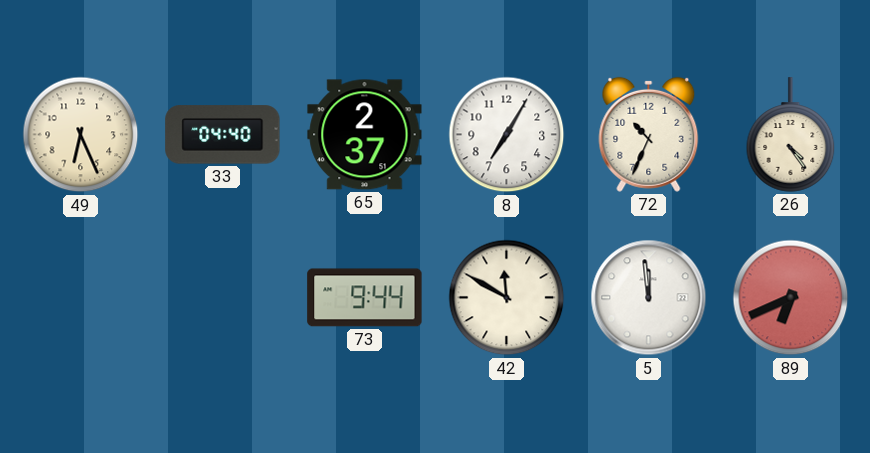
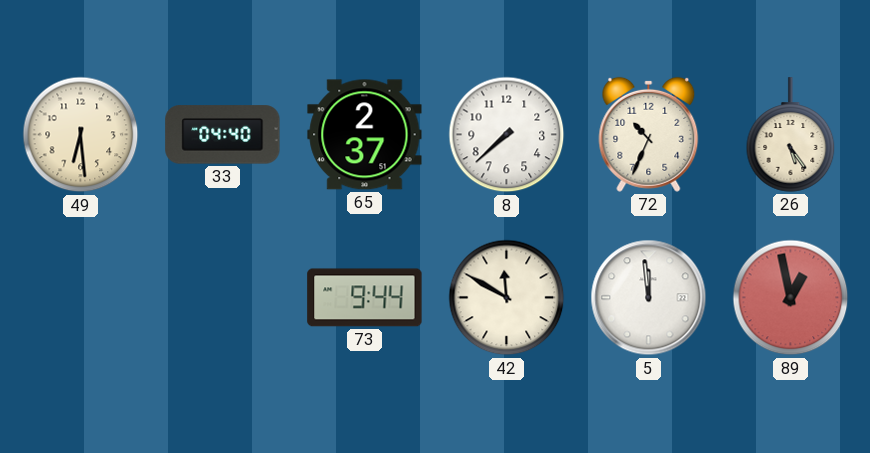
49: 6:26 -> 6:29
8: 7:05 -> 7:38
26: 4:24 -> 5:24
89: 6:41 -> 12:58
